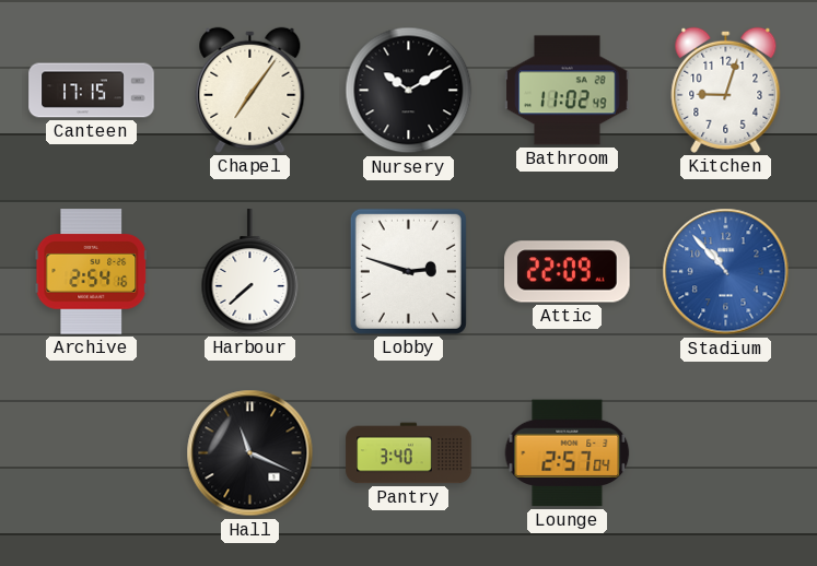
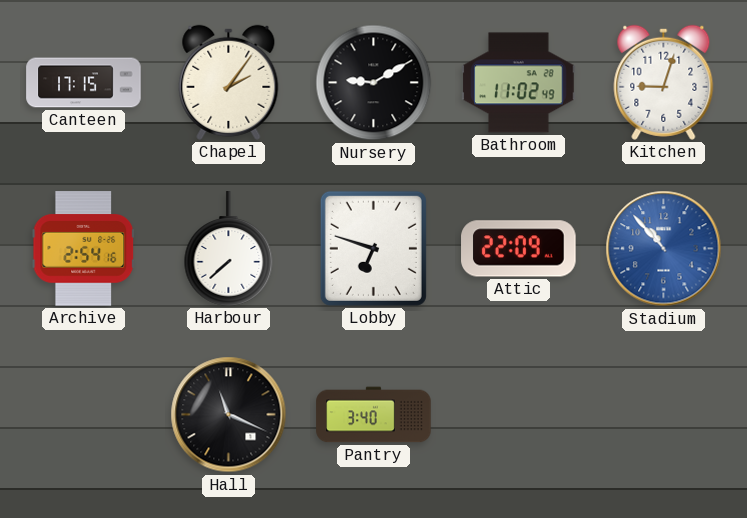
Chapel: 7:06 -> 2:06
Nursery: 10:10 -> 9:10
Lobby: 2:48 -> 6:48
Lounge: 2:57 -> none
